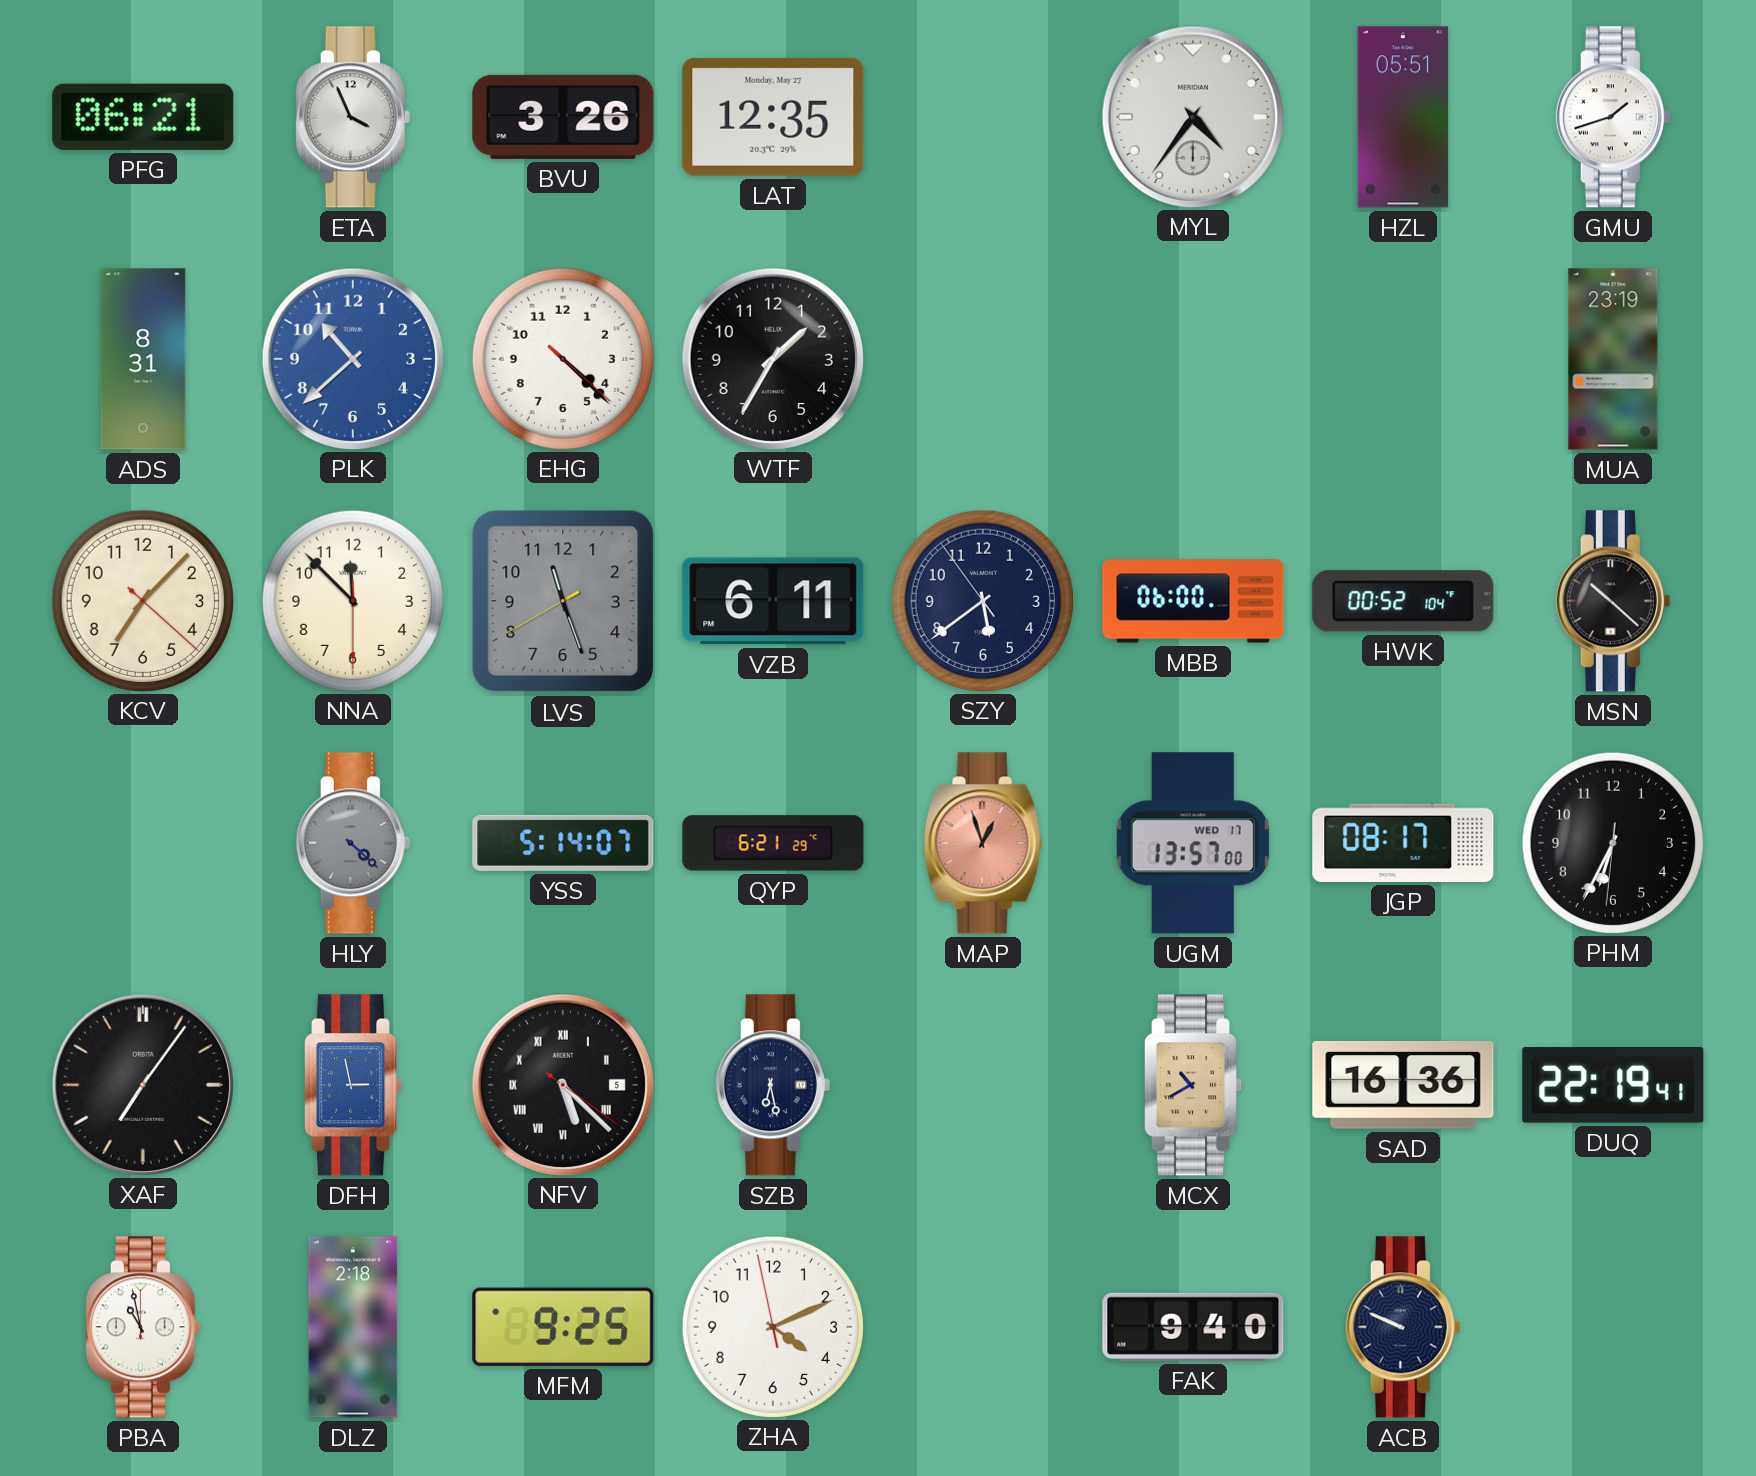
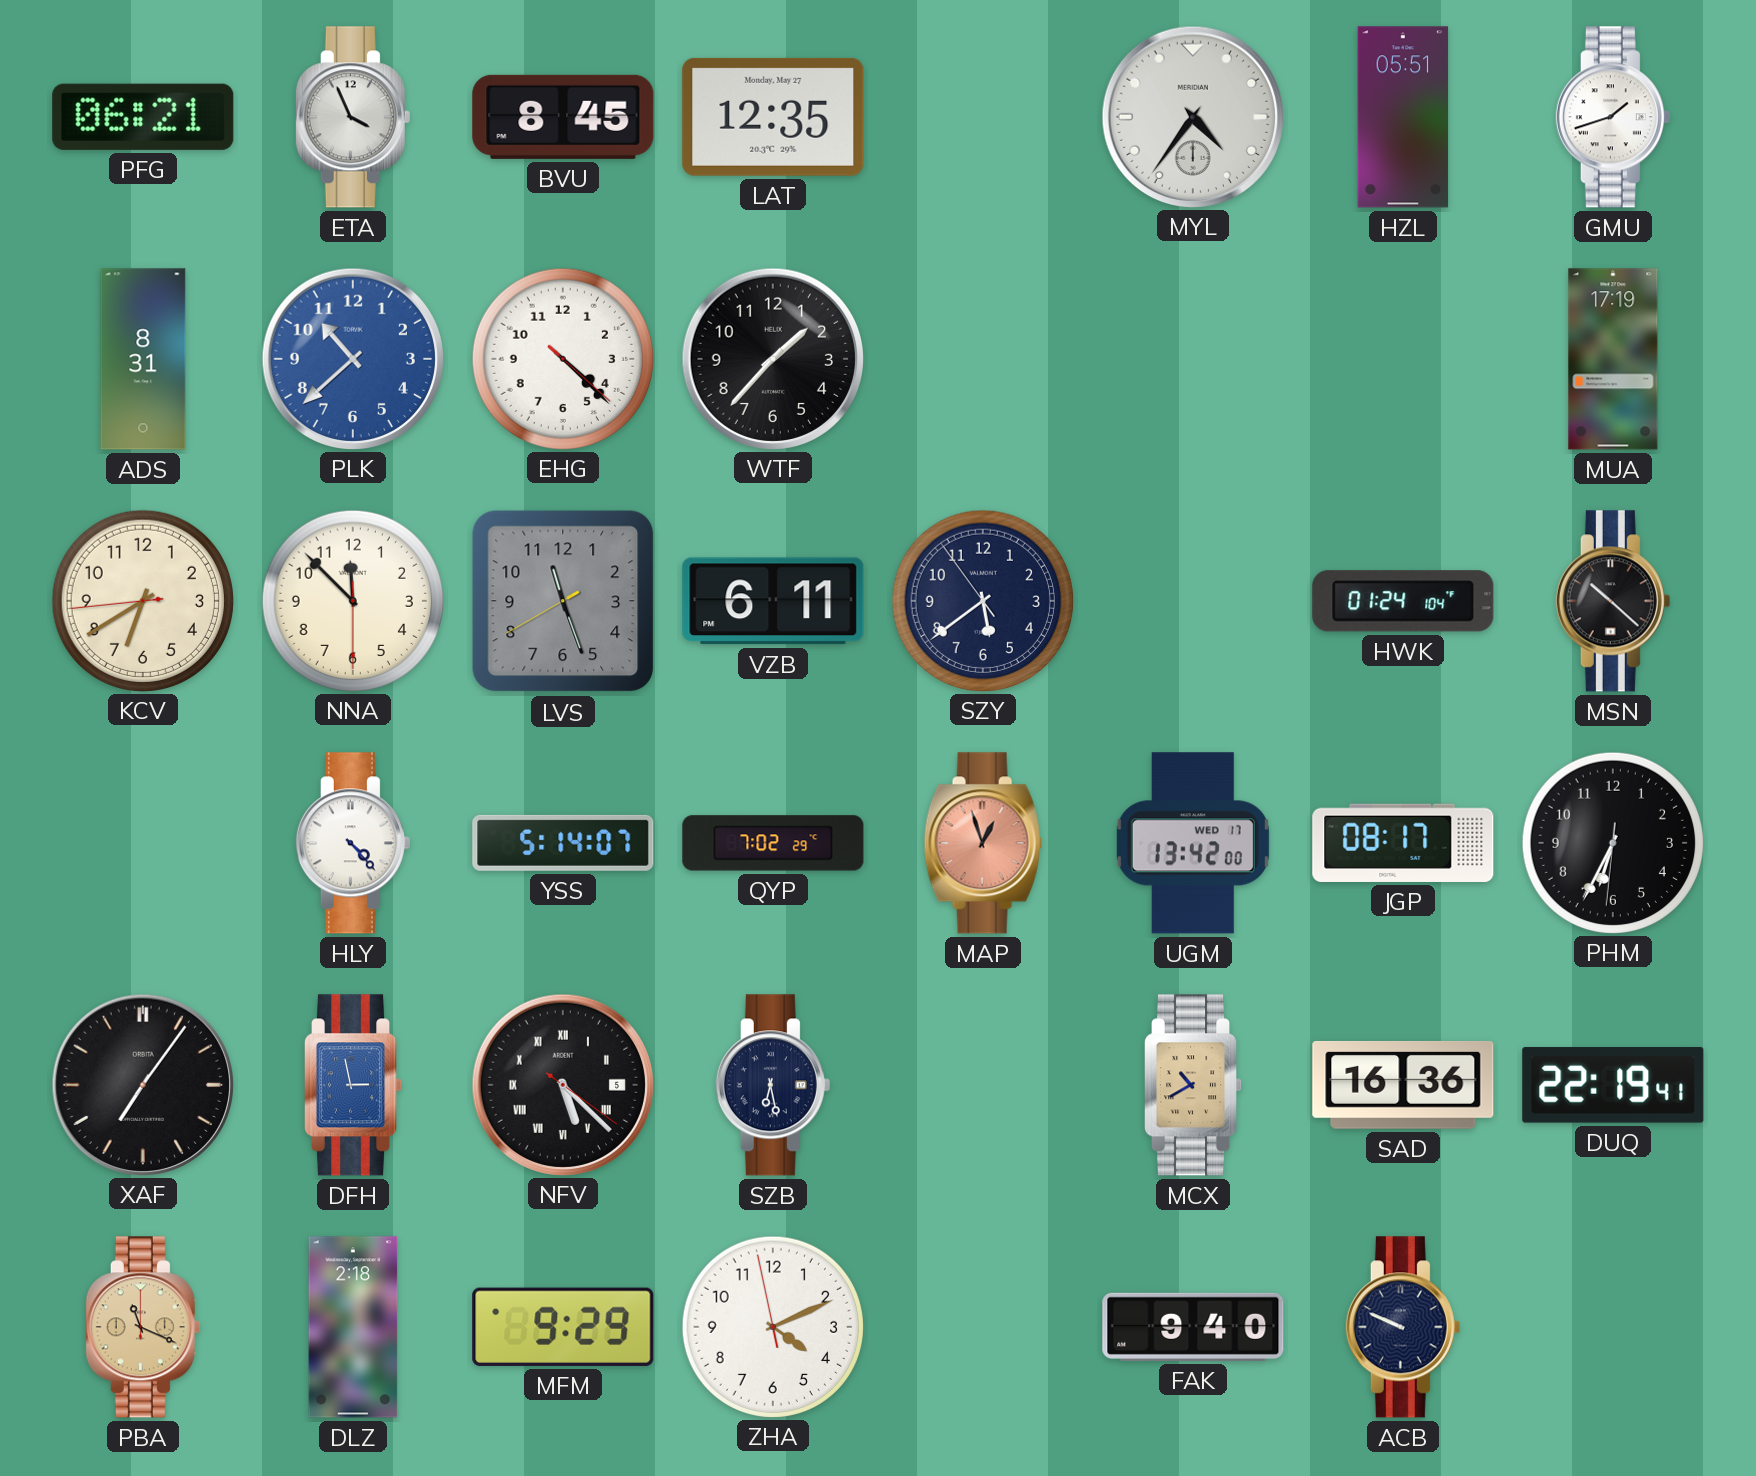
BVU: 3:26 -> 8:45
WTF: 1:35 -> 1:37
MUA: 23:19 -> 17:19
KCV: 7:07 -> 6:39
MBB: 06:00 -> none
HWK: 00:52 -> 01:24
HLY: 4:22 -> 4:23
HLY dial: grey -> white
QYP: 6:21 -> 7:02
UGM: 13:57 -> 13:42
PBA: 10:58 -> 11:19
PBA dial: white -> champagne
MFM: 9:25 -> 9:29
